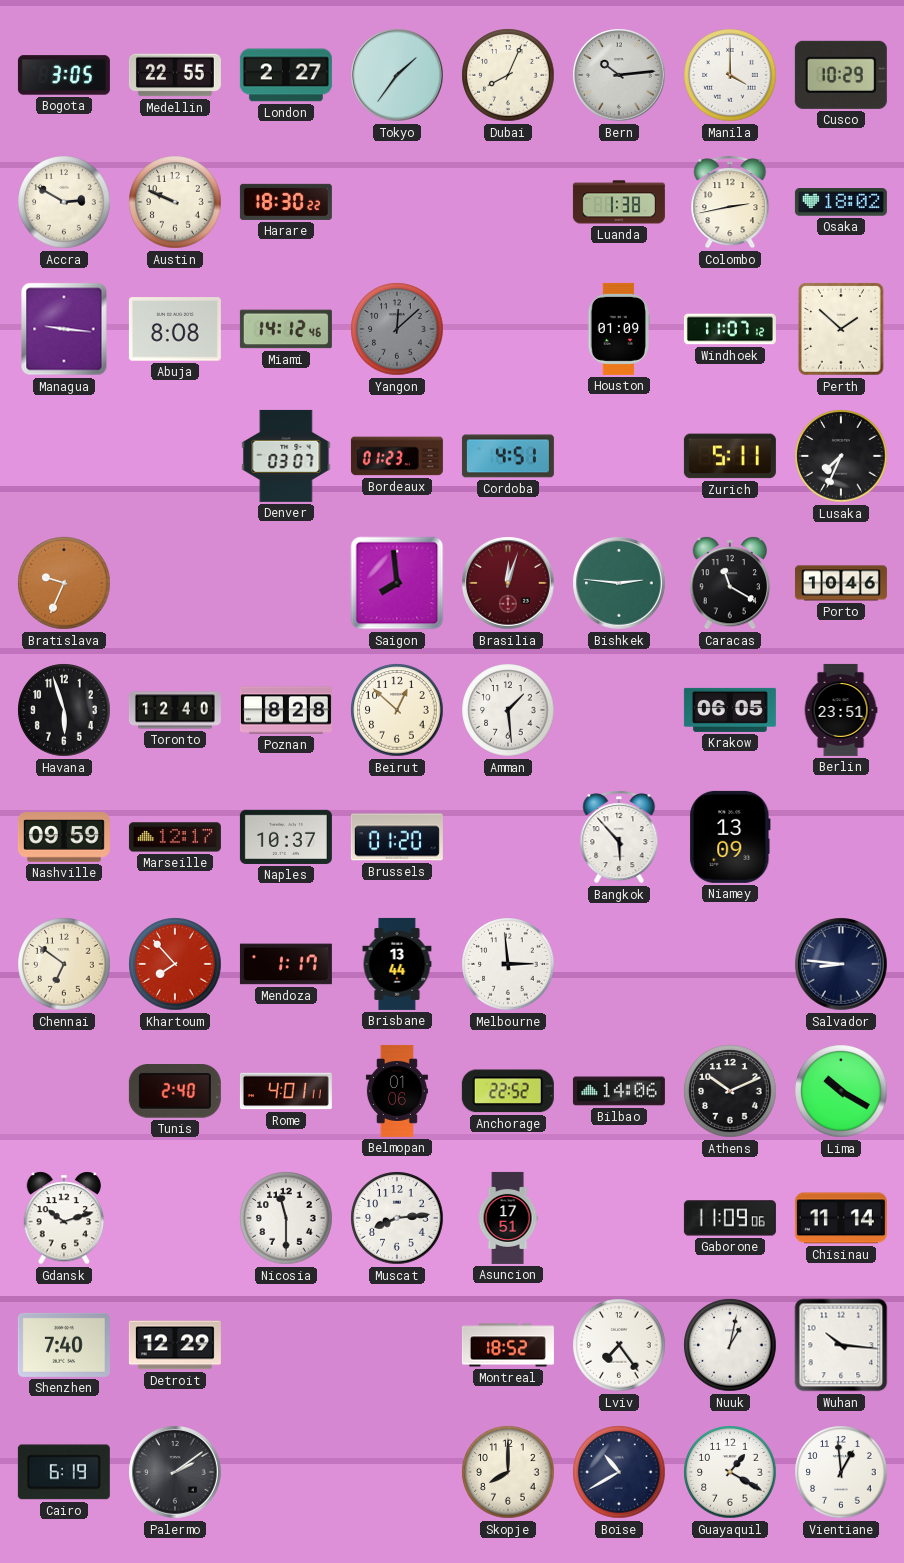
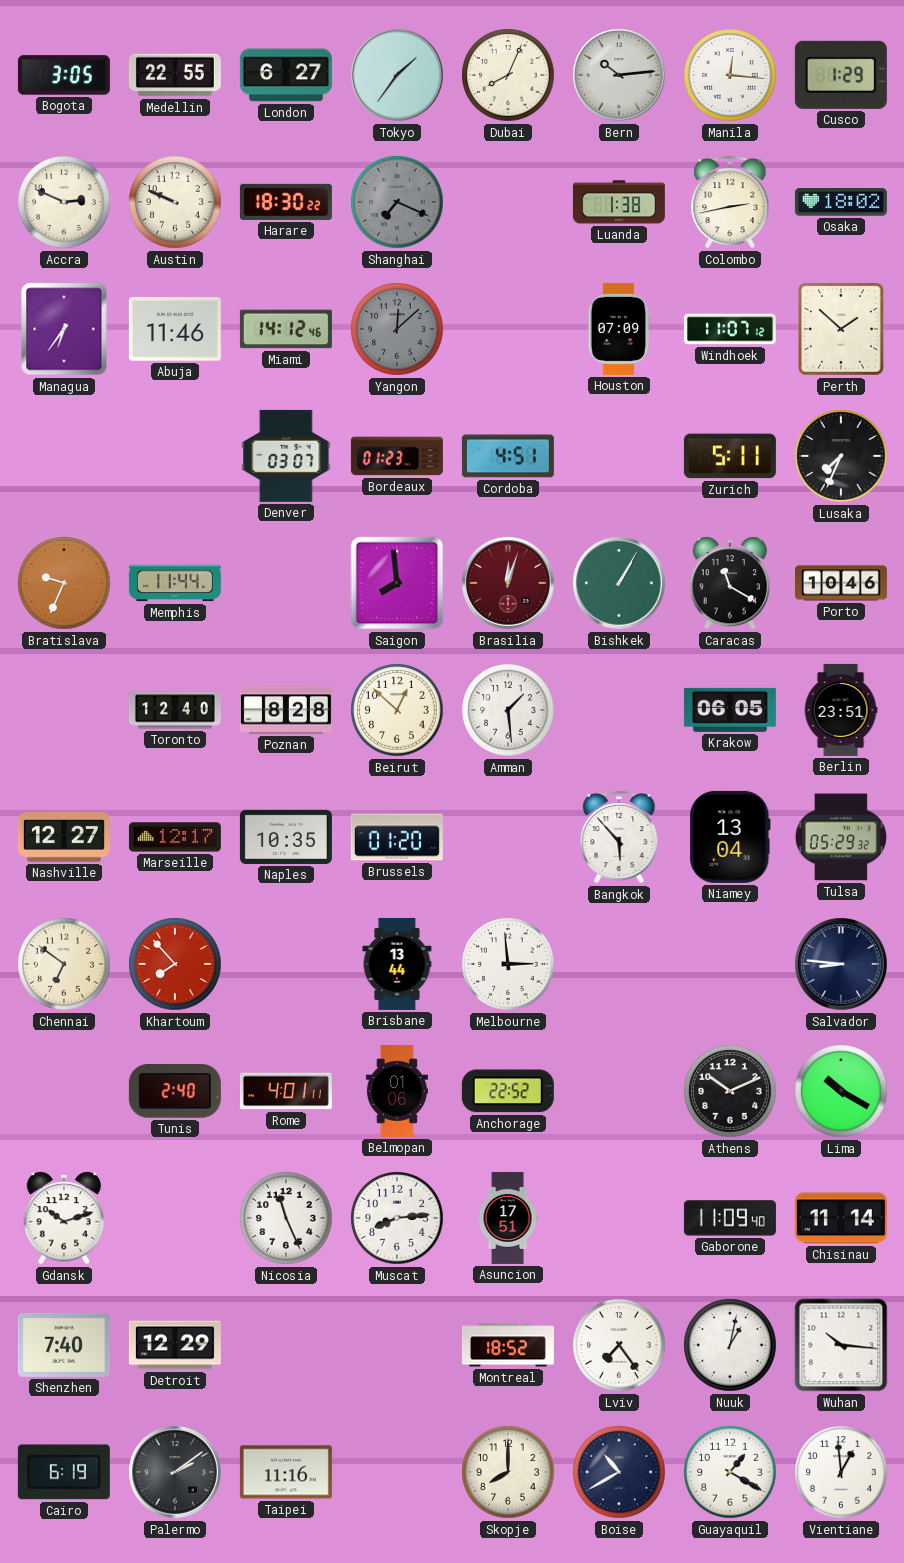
London: 2:27 -> 6:27
Manila: 4:00 -> 12:16
Cusco: 10:29 -> 1:29
Accra: 2:50 -> 2:49
Shanghai: none -> 7:19
Managua: 9:16 -> 6:36
Abuja: 8:08 -> 11:46
Houston: 01:09 -> 07:09
Memphis: none -> 11:44
Bishkek: 2:46 -> 1:05
Havana: 5:57 -> none
Nashville: 09:59 -> 12:27
Naples: 10:37 -> 10:35
Niamey: 13:09 -> 13:04
Tulsa: none -> 05:29
Mendoza: 1:17 -> none
Bilbao: 14:06 -> none
Nicosia: 11:30 -> 11:26
Gaborone: 11:09:06 -> 11:09:40
Taipei: none -> 11:16
